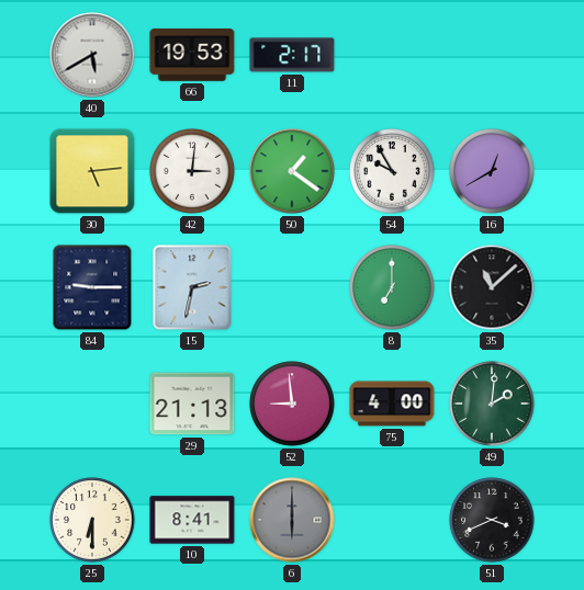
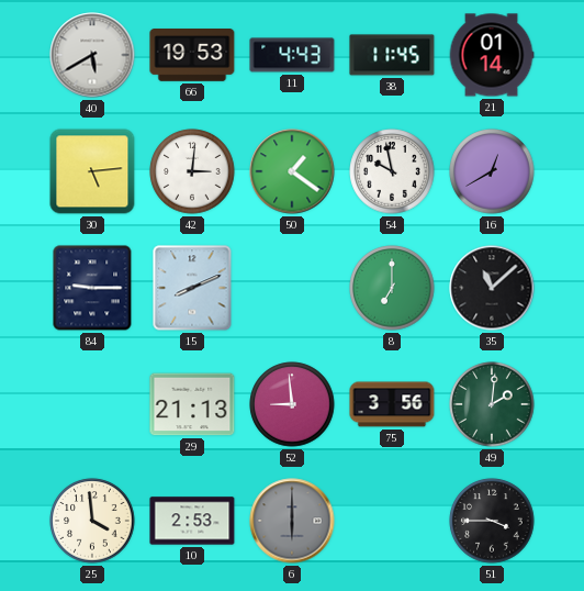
11: 2:17 -> 4:43
38: none -> 11:45
21: none -> 01:14
54: 9:55 -> 9:58
15: 2:32 -> 8:11
75: 4:00 -> 3:56
25: 6:30 -> 3:59
10: 8:41 -> 2:53
51: 3:41 -> 3:45
